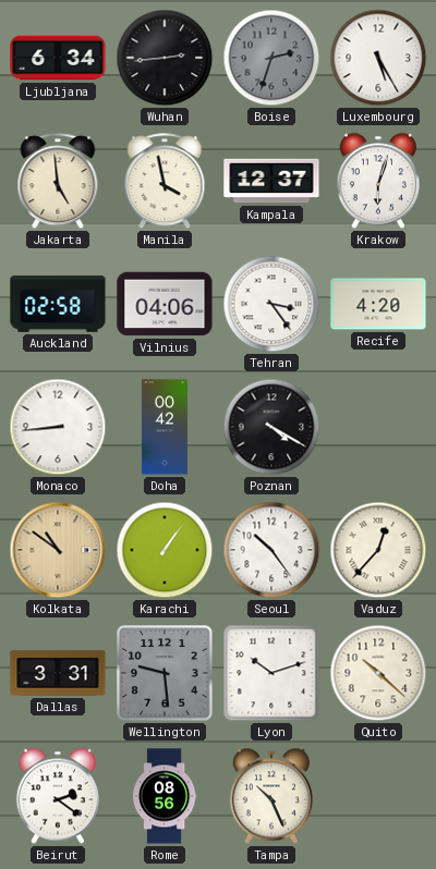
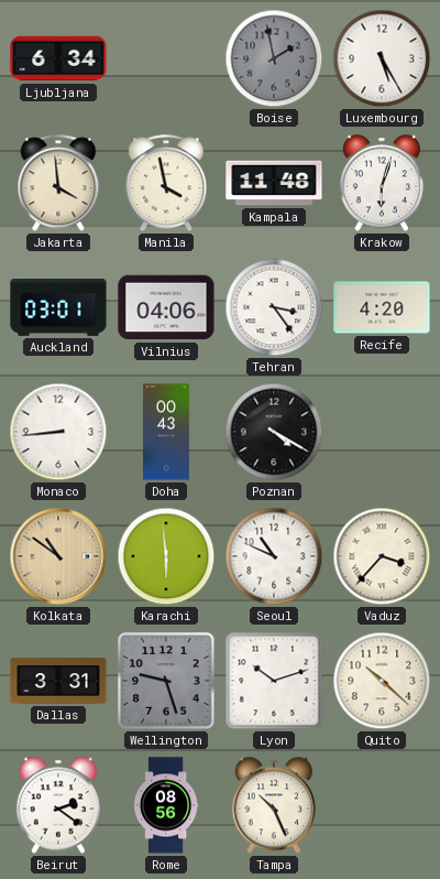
Wuhan: 2:44 -> none
Boise: 2:33 -> 1:58
Jakarta: 4:59 -> 3:59
Kampala: 12:37 -> 11:48
Auckland: 02:58 -> 03:01
Doha: 00:42 -> 00:43
Karachi: 1:06 -> 5:59
Seoul: 10:24 -> 10:49
Vaduz: 12:37 -> 3:37
Wellington: 9:29 -> 9:27
